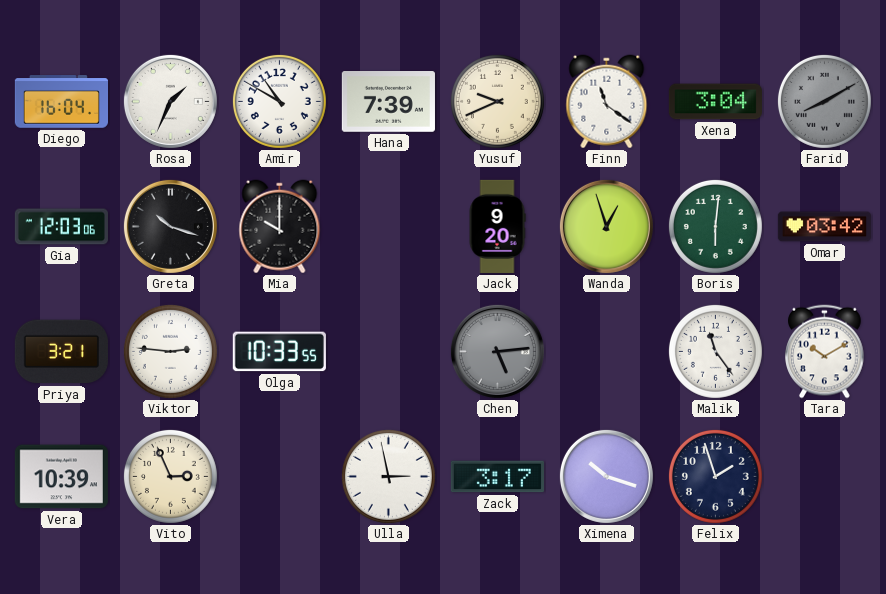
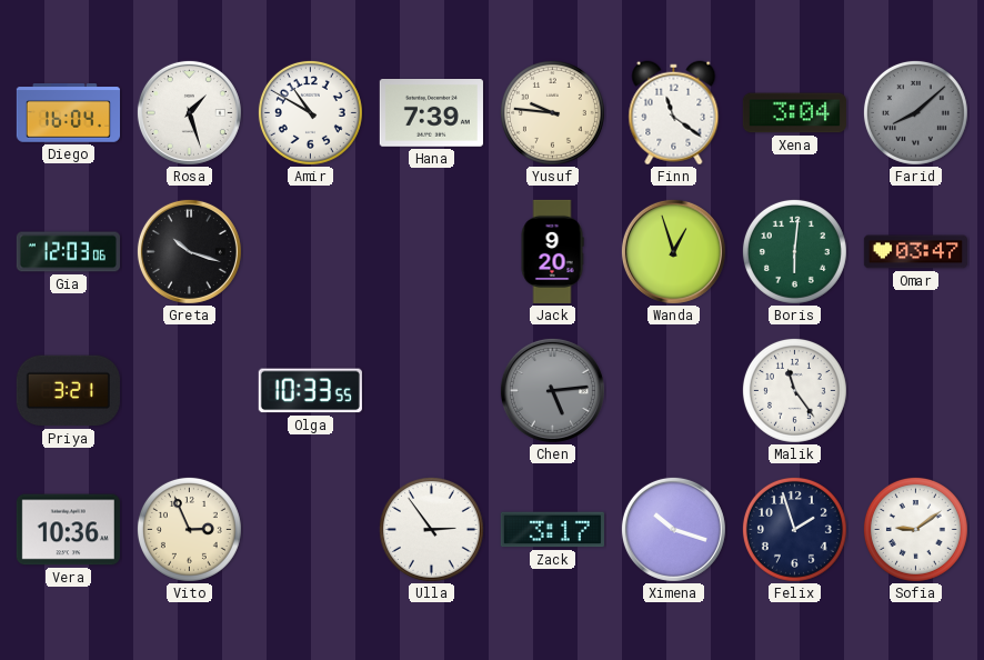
Rosa: 1:34 -> 1:27
Yusuf: 9:41 -> 9:46
Farid: 8:10 -> 8:08
Mia: 10:00 -> none
Omar: 03:42 -> 03:47
Viktor: 2:46 -> none
Tara: 10:10 -> none
Vera: 10:39 -> 10:36
Ulla: 2:58 -> 2:54
Sofia: none -> 9:09
